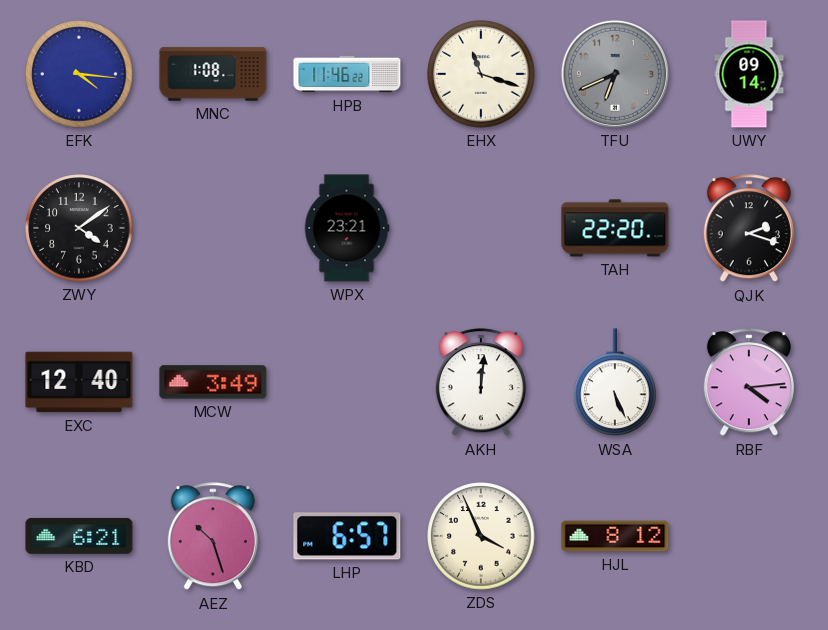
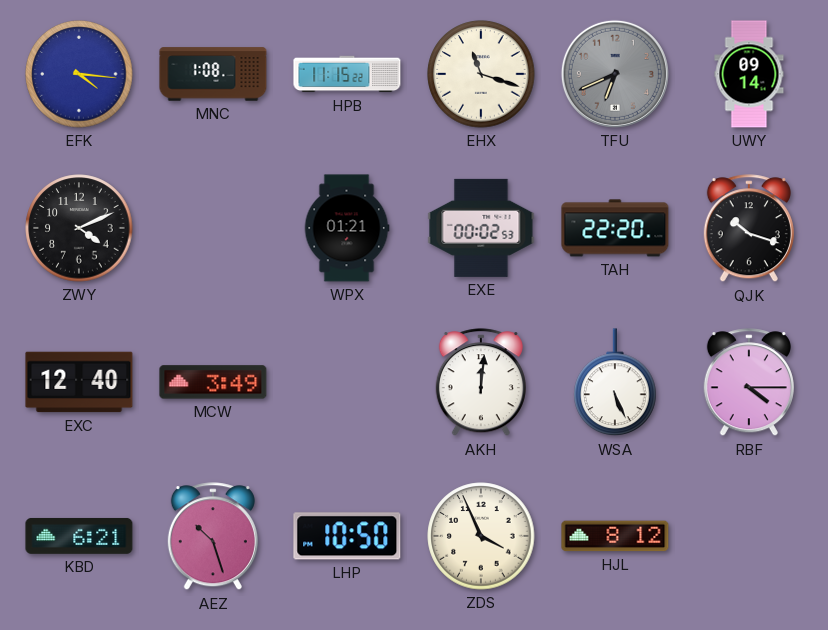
HPB: 11:46 -> 11:15
ZWY: 4:09 -> 4:11
WPX: 23:21 -> 01:21
EXE: none -> 00:02
QJK: 2:18 -> 10:18
RBF: 4:14 -> 4:15
LHP: 6:57 -> 10:50
